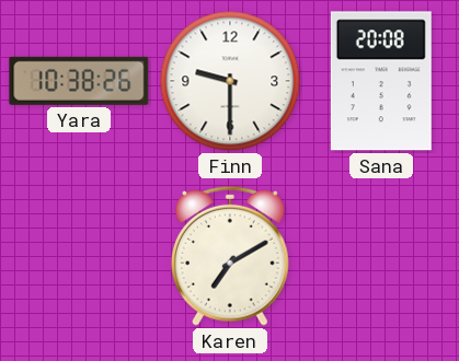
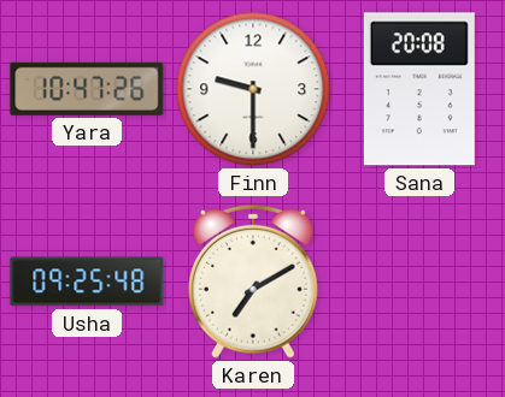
Yara: 10:38 -> 10:47
Usha: none -> 09:25
